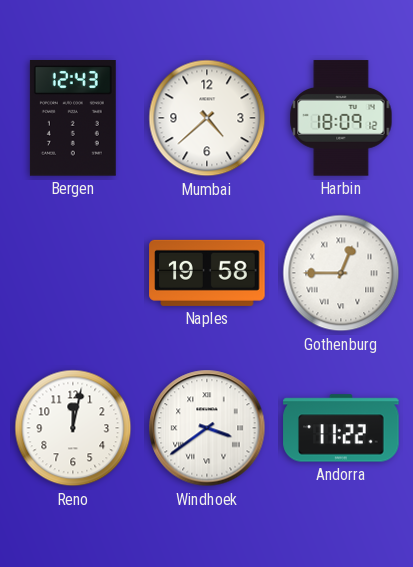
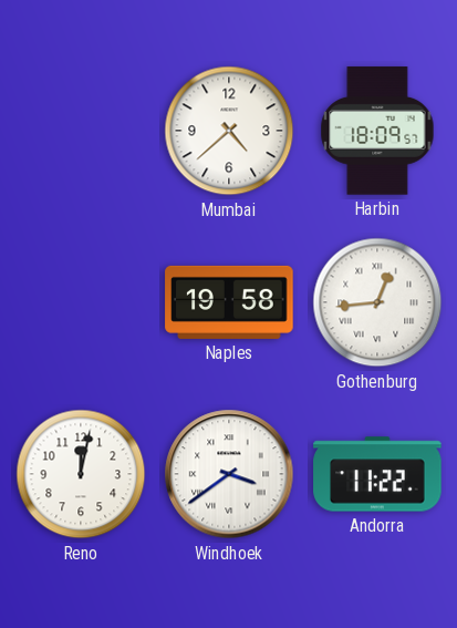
Bergen: 12:43 -> none
Harbin: 18:09:12 -> 18:09:57
Gothenburg: 12:45 -> 12:44
